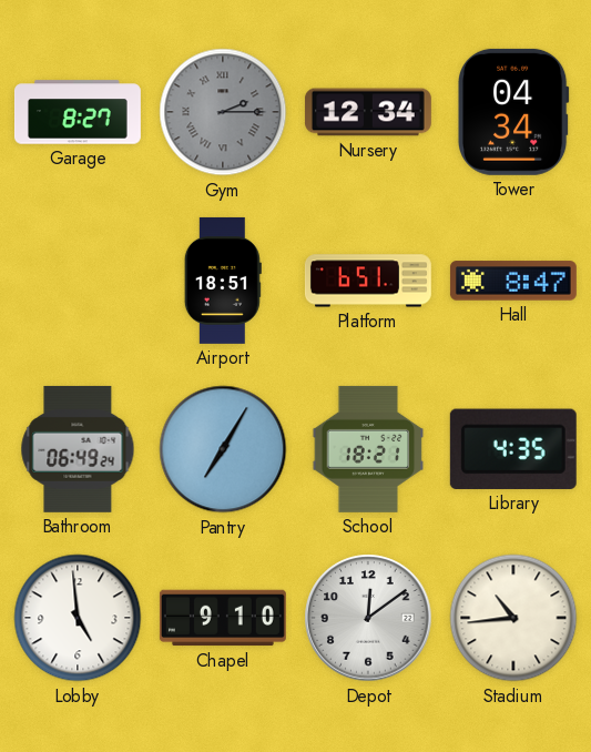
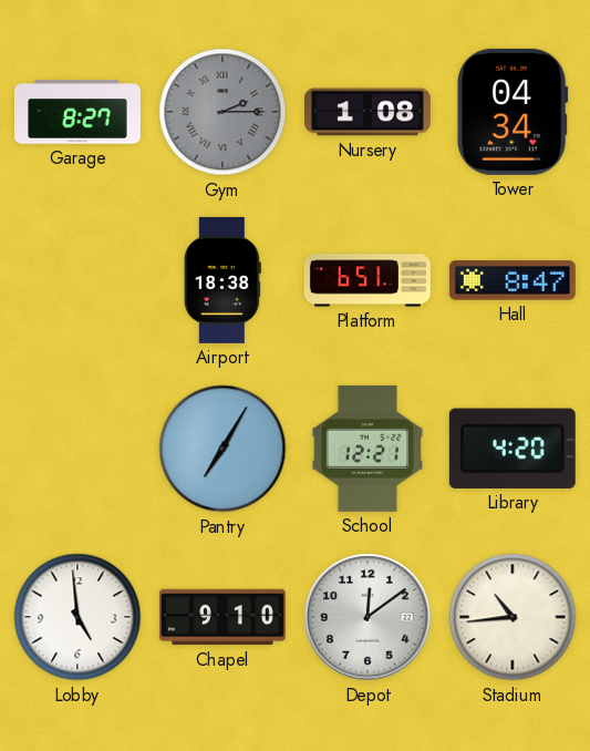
Nursery: 12:34 -> 1:08
Airport: 18:51 -> 18:38
Bathroom: 06:49 -> none
School: 18:21 -> 12:21
Library: 4:35 -> 4:20
